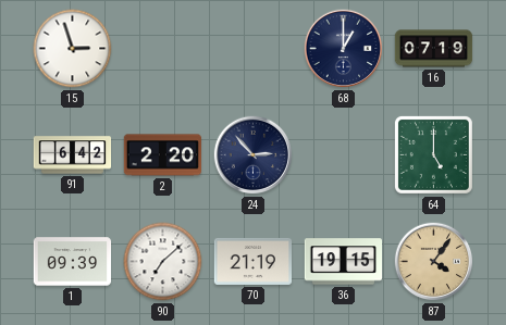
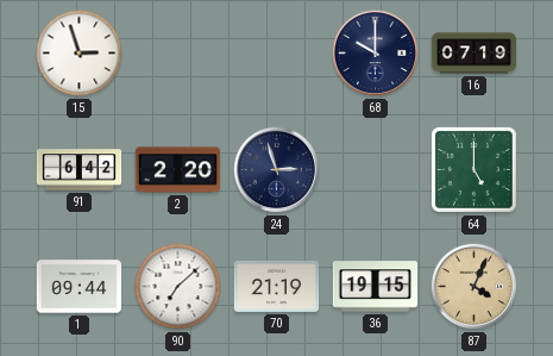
68: 1:00 -> 10:00
24: 2:53 -> 2:57
1: 09:39 -> 09:44
87: 4:06 -> 4:04
